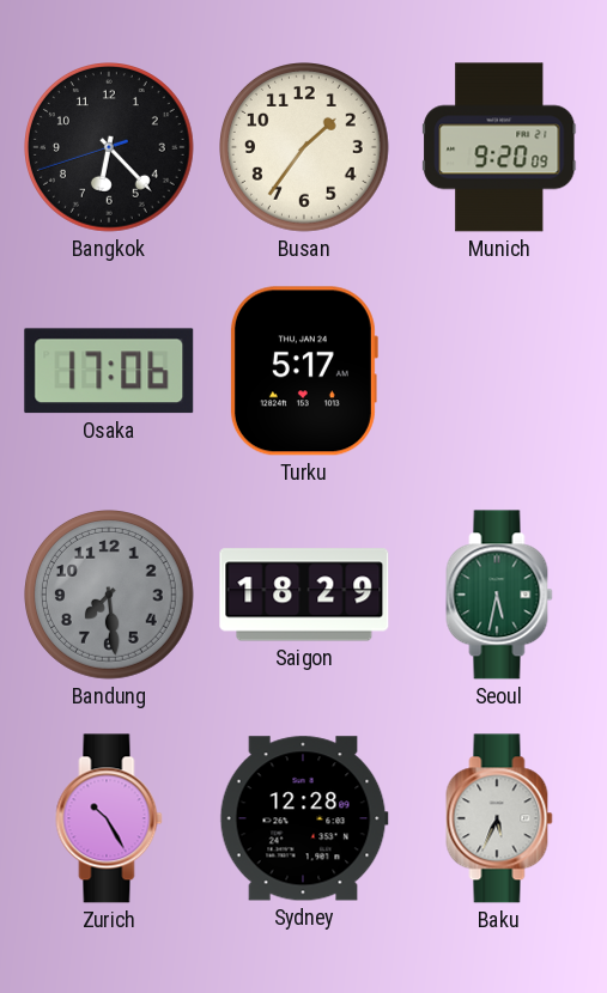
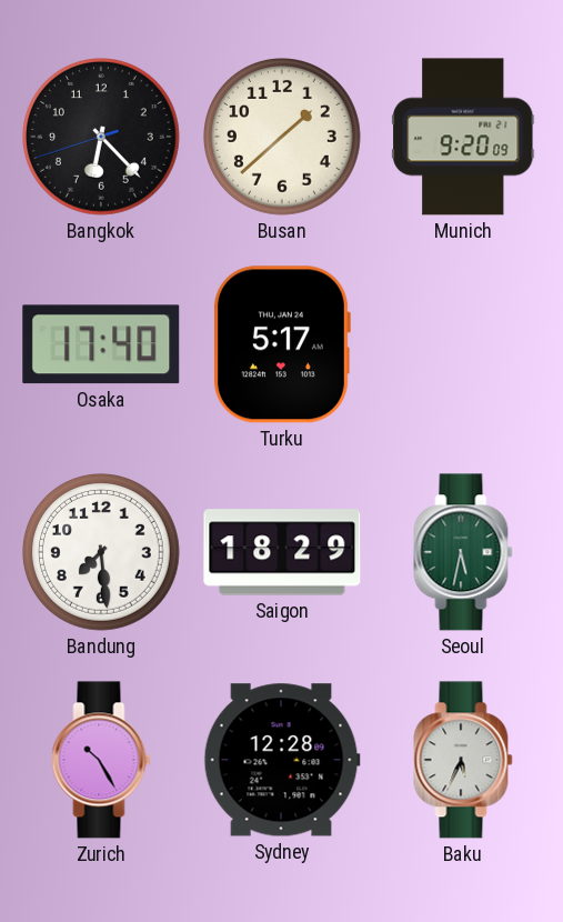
Busan: 1:36 -> 1:38
Osaka: 17:06 -> 17:40
Bandung dial: grey -> white
